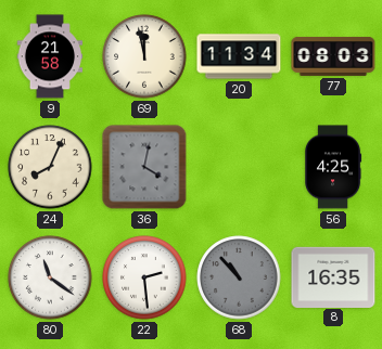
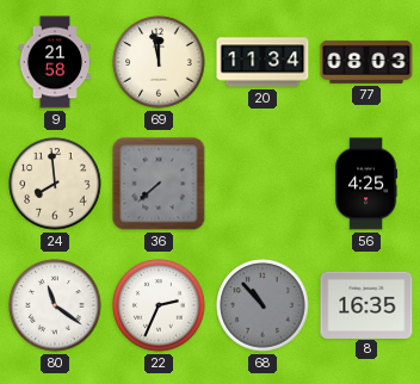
24: 8:04 -> 7:59
36: 4:02 -> 7:38
22: 2:29 -> 2:34
